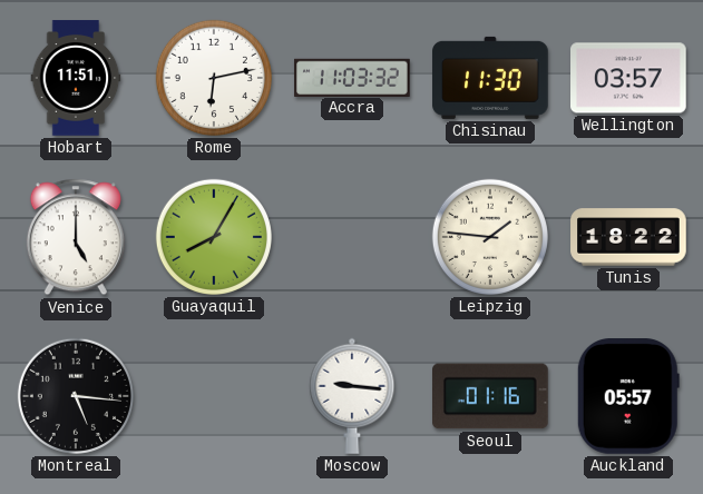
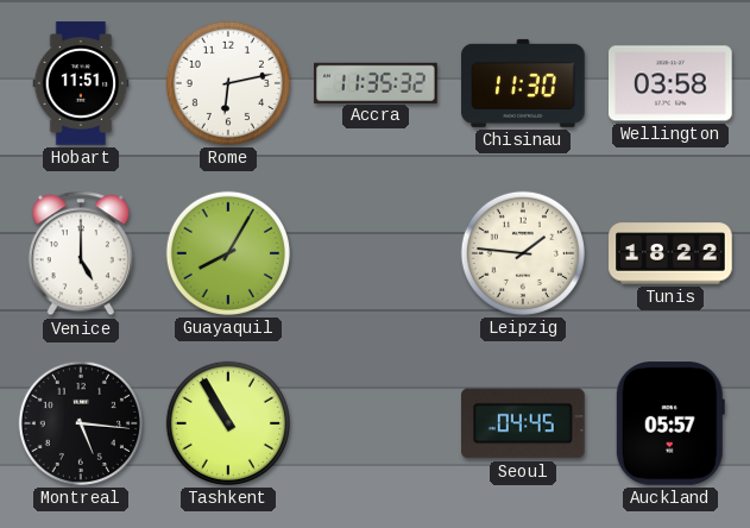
Accra: 11:03 -> 11:35
Wellington: 03:57 -> 03:58
Tashkent: none -> 10:55
Moscow: 9:16 -> none
Seoul: 01:16 -> 04:45
